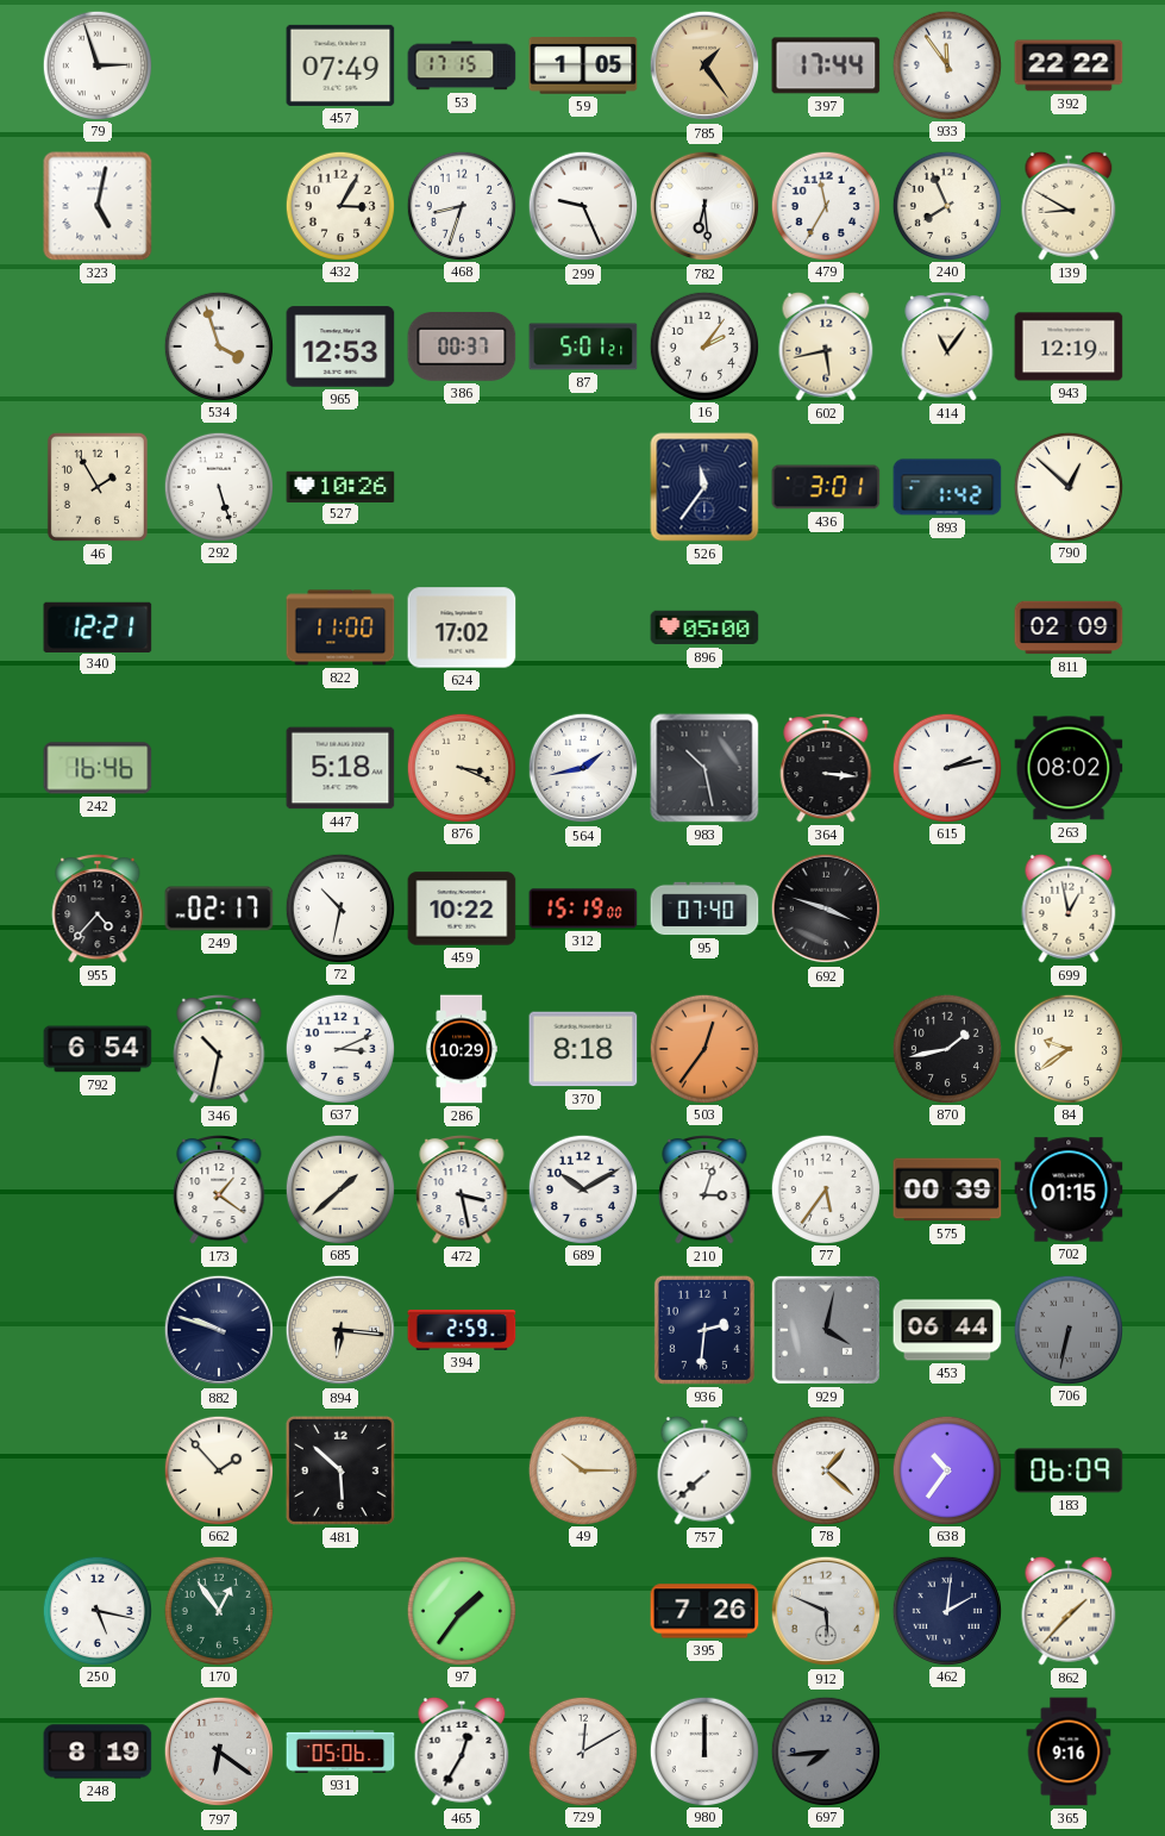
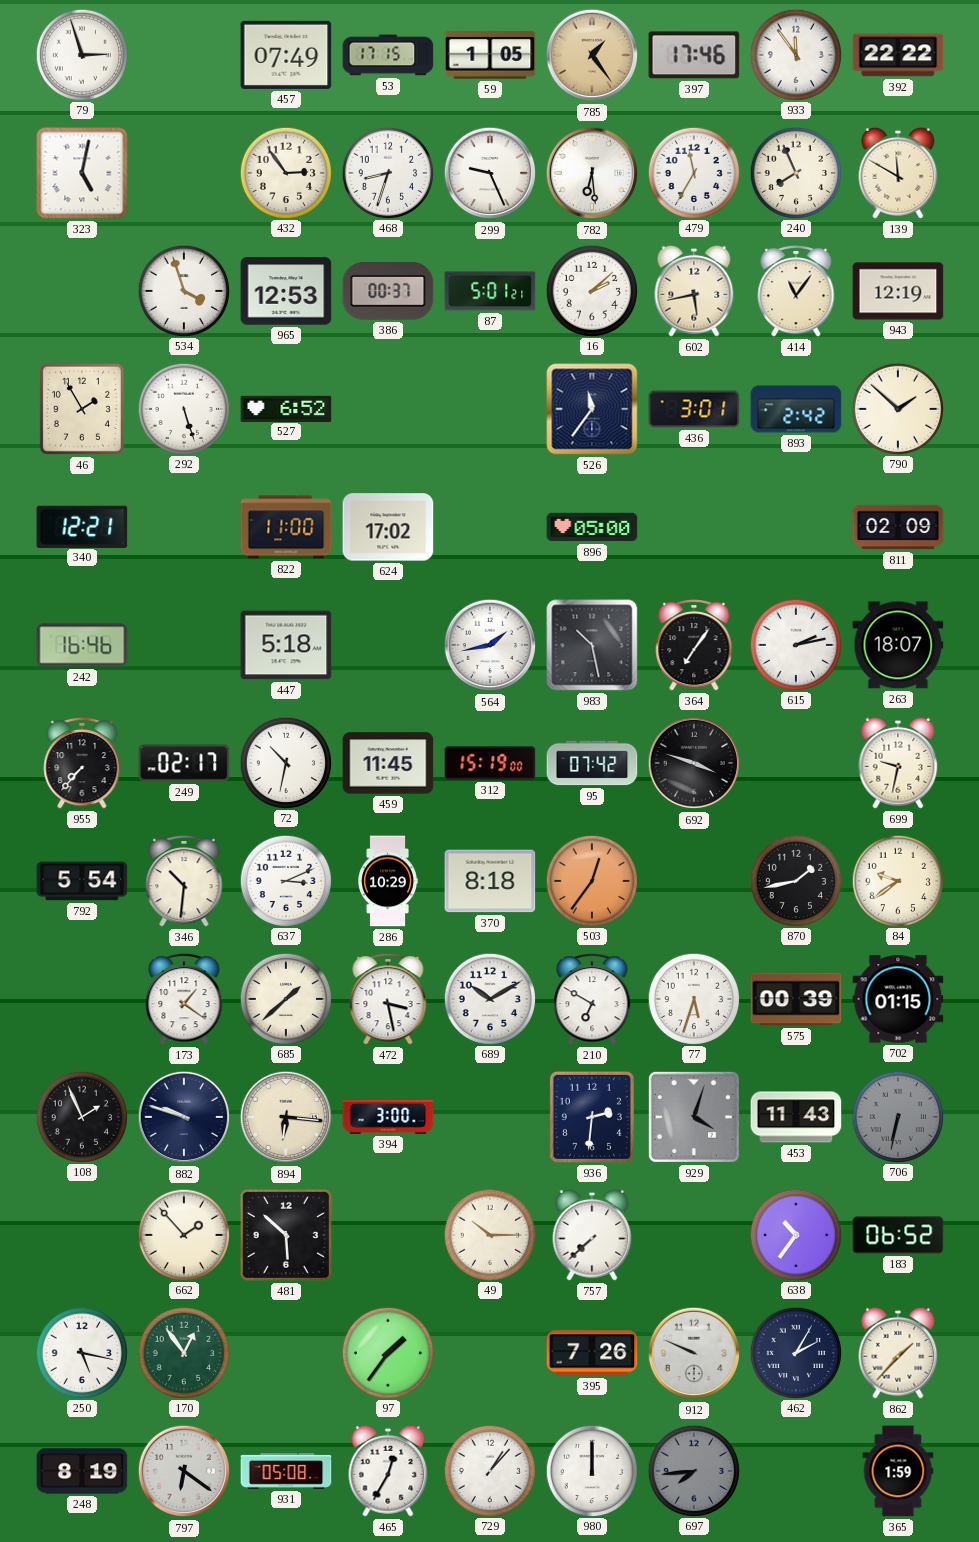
397: 17:44 -> 17:46
432: 3:05 -> 2:54
139: 8:50 -> 11:50
16: 2:06 -> 2:08
527: 10:26 -> 6:52
893: 1:42 -> 2:42
790: 12:52 -> 1:52
876: 3:19 -> none
364: 3:16 -> 7:06
263: 08:02 -> 18:07
955: 4:37 -> 7:37
459: 10:22 -> 11:45
95: 07:40 -> 07:42
699: 12:58 -> 9:32
792: 6:54 -> 5:54
346: 10:32 -> 10:31
210: 3:03 -> 6:50
77: 5:36 -> 5:33
108: none -> 1:56
394: 2:59 -> 3:00
929: 4:02 -> 4:03
453: 06:44 -> 11:43
78: 1:22 -> none
183: 06:09 -> 06:52
912: 5:49 -> 9:49
462: 2:01 -> 2:05
931: 05:06 -> 05:08
729: 12:10 -> 1:07
365: 9:16 -> 1:59
